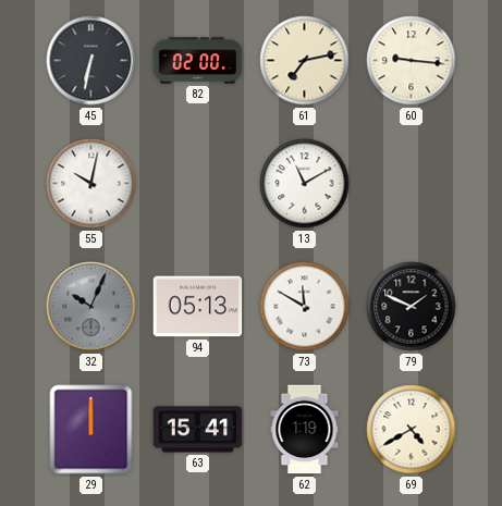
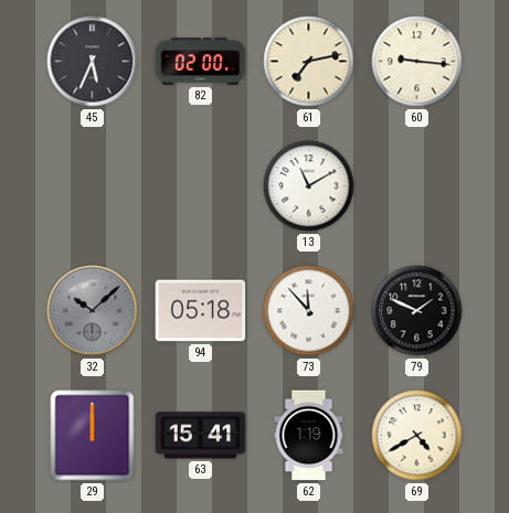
45: 6:32 -> 5:34
55: 10:02 -> none
32: 10:04 -> 10:08
94: 05:13 -> 05:18
73: 11:50 -> 11:53
